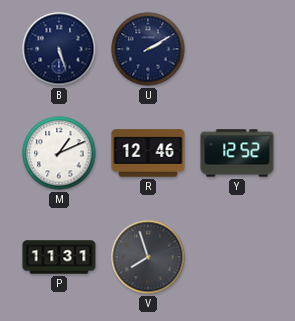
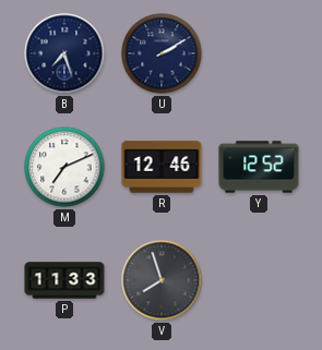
B: 5:27 -> 7:27
M: 1:11 -> 7:11
P: 11:31 -> 11:33
